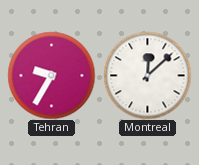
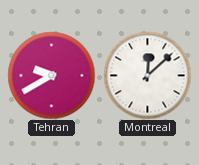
Tehran: 9:35 -> 9:40
